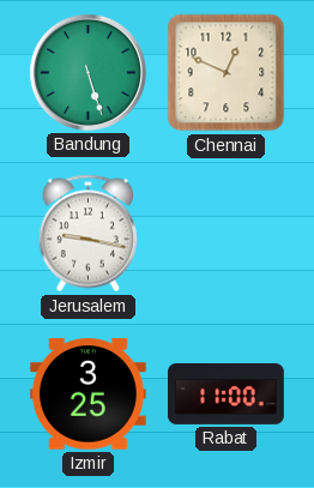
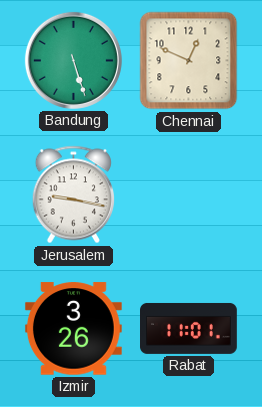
Izmir: 3:25 -> 3:26
Rabat: 11:00 -> 11:01
